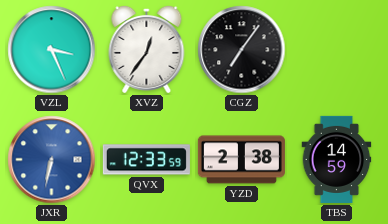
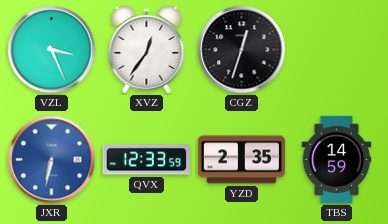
CGZ: 7:06 -> 12:33
YZD: 2:38 -> 2:35
